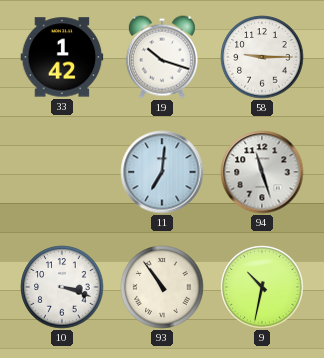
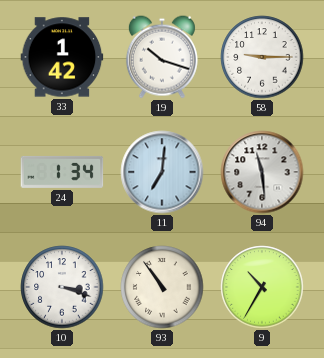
24: none -> 1:34
94: 11:27 -> 11:29
9: 10:32 -> 10:35
